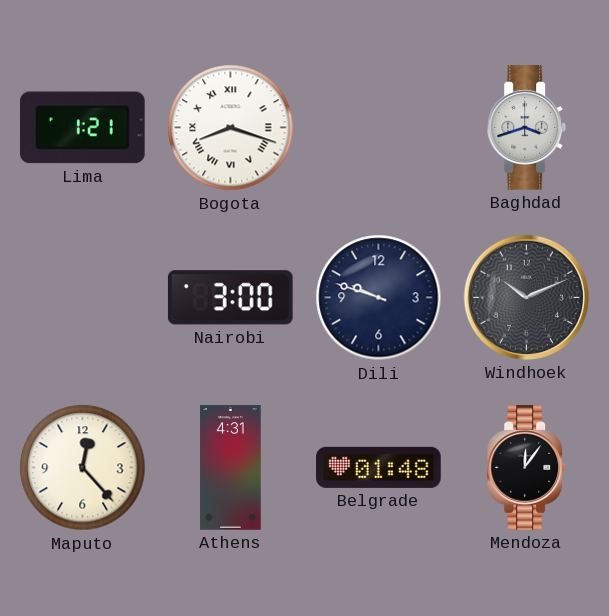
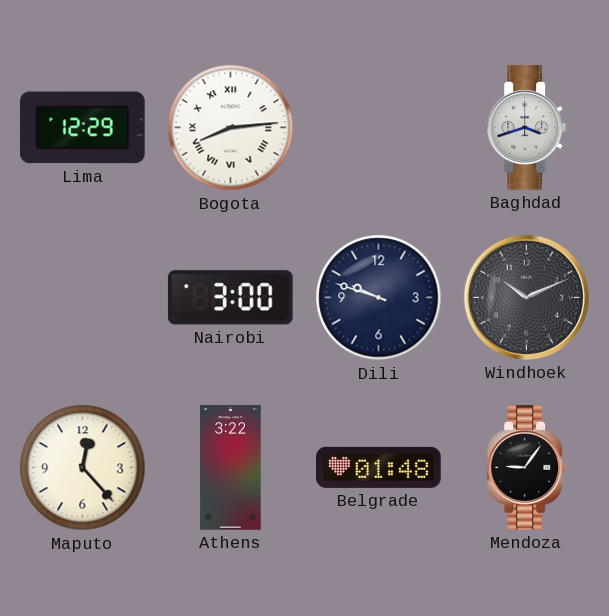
Lima: 1:21 -> 12:29
Bogota: 8:18 -> 8:14
Athens: 4:31 -> 3:22
Mendoza: 12:06 -> 9:06
